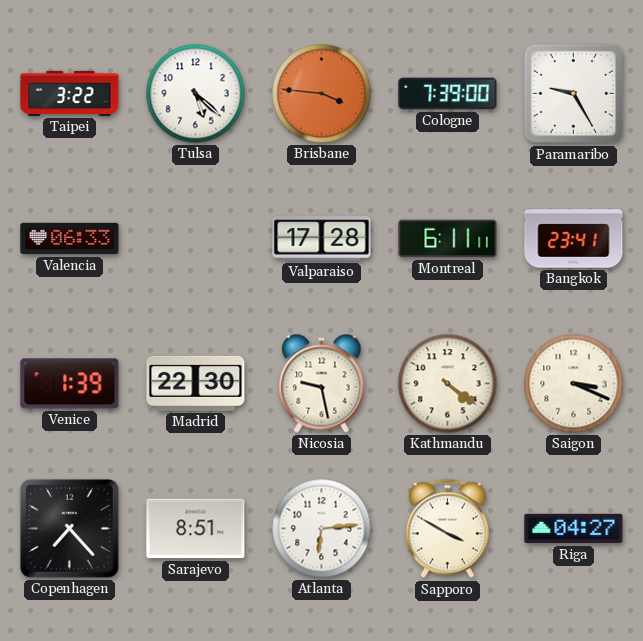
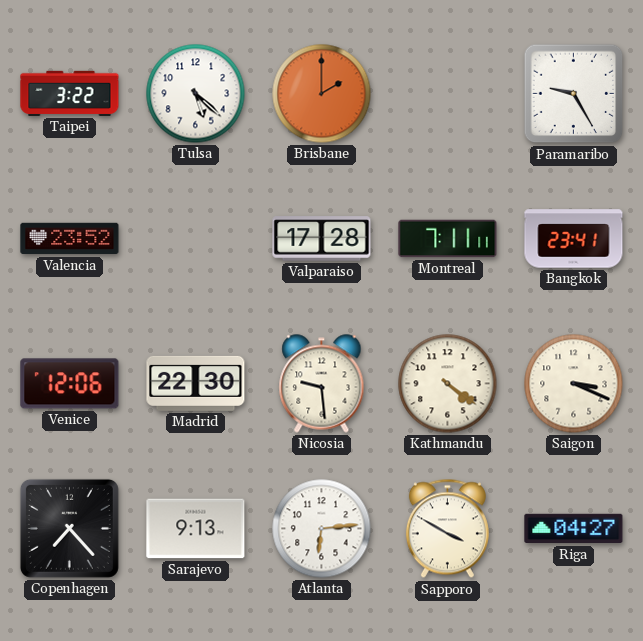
Brisbane: 3:46 -> 2:00
Cologne: 7:39 -> none
Valencia: 06:33 -> 23:52
Montreal: 6:11 -> 7:11
Venice: 1:39 -> 12:06
Nicosia: 9:28 -> 9:29
Sarajevo: 8:51 -> 9:13
